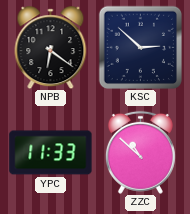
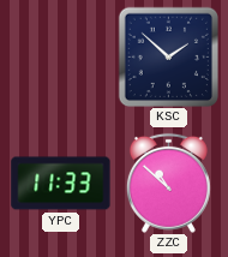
NPB: 6:21 -> none
KSC: 2:52 -> 1:52
